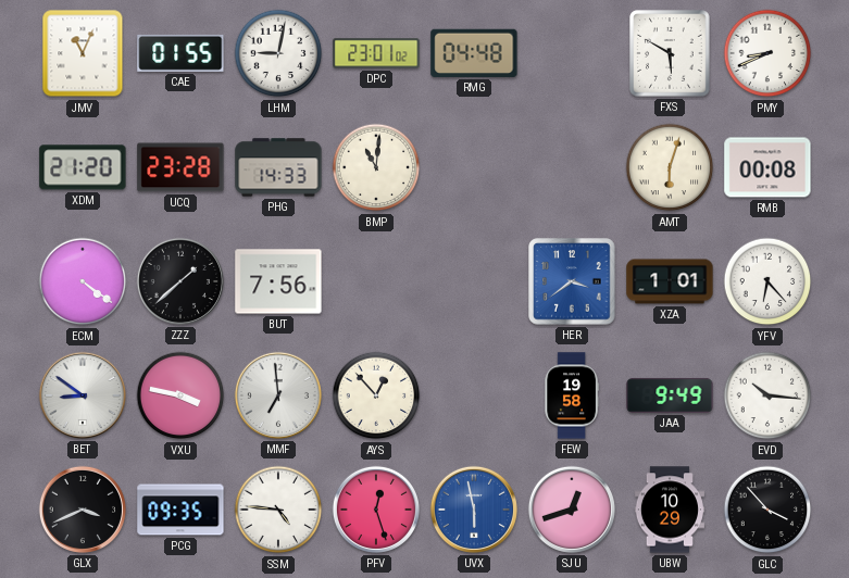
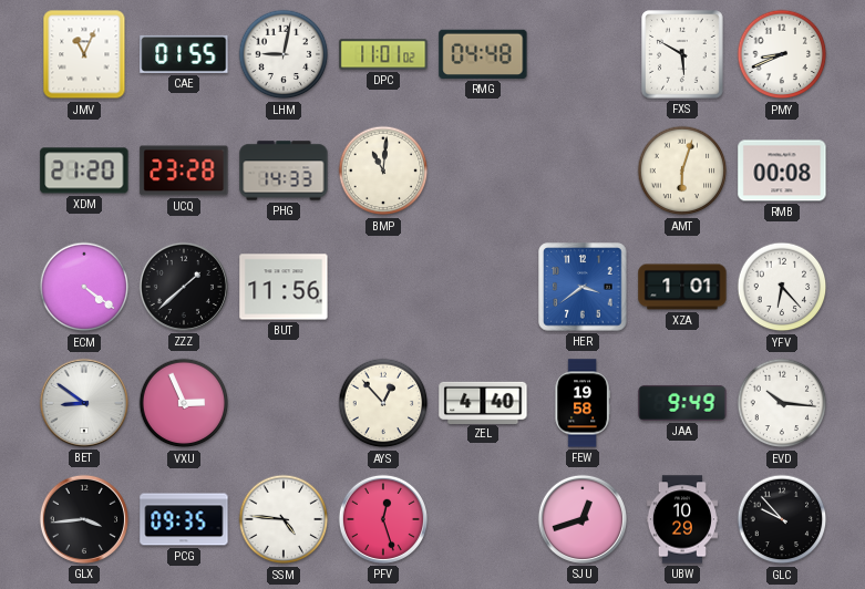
DPC: 23:01 -> 11:01
BUT: 7:56 -> 11:56
VXU: 3:47 -> 2:56
MMF: 6:59 -> none
ZEL: none -> 4:40
GLX: 3:41 -> 3:44
UVX: 5:58 -> none
GLC: 3:53 -> 9:53
